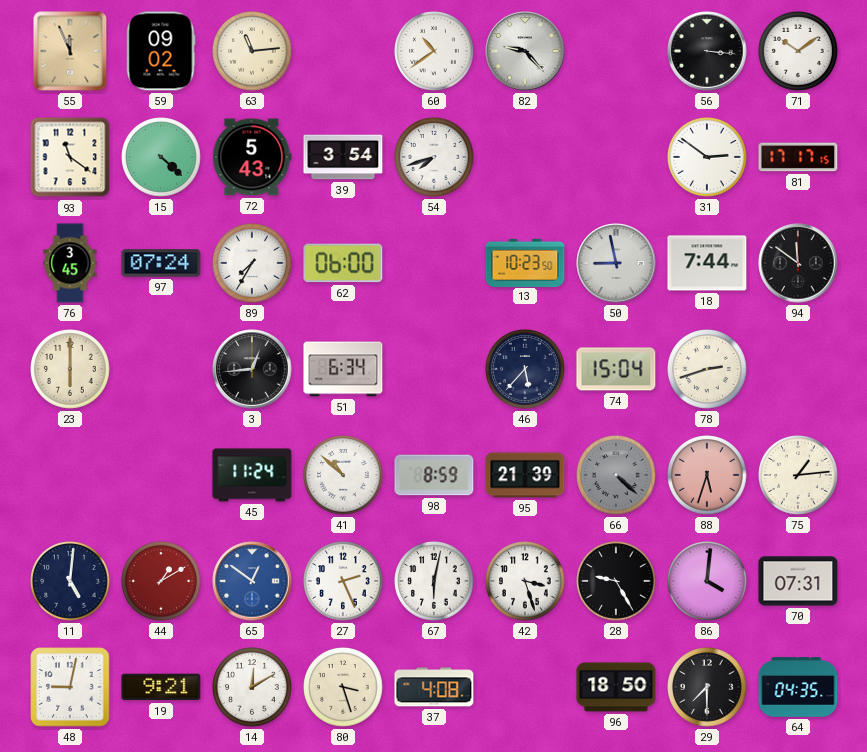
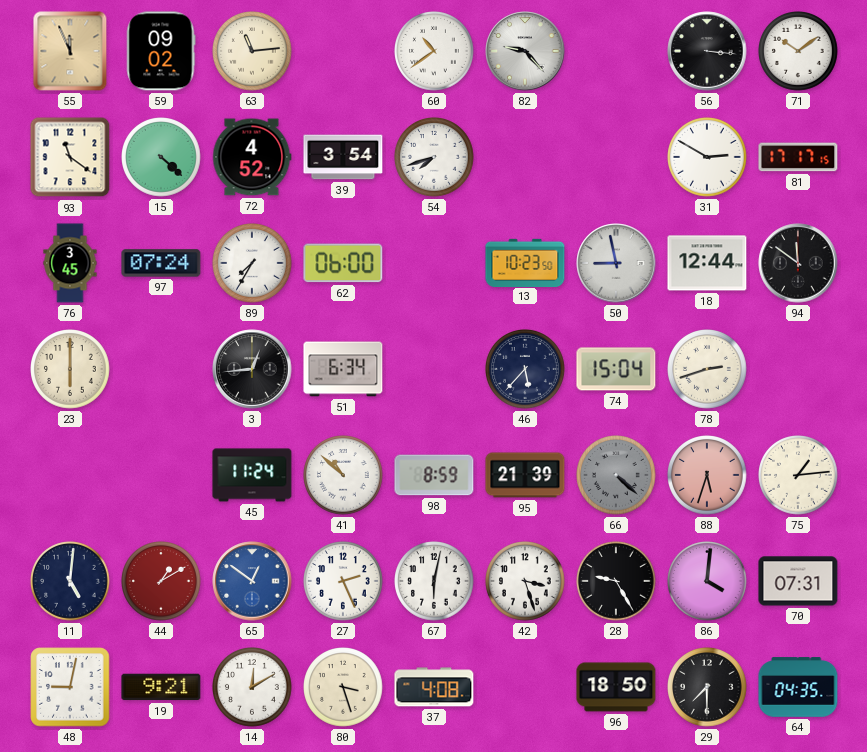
72: 5:43 -> 4:52
31: 2:51 -> 2:50
18: 7:44 -> 12:44
